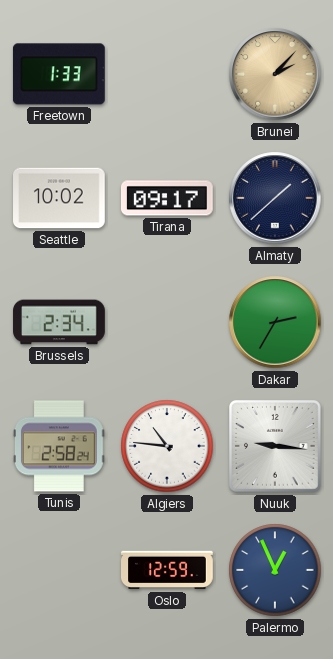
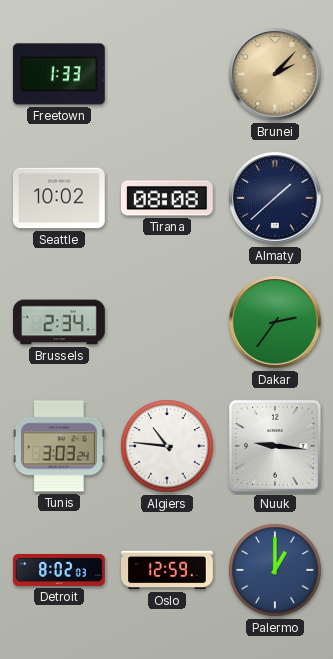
Tirana: 09:17 -> 08:08
Dakar: 2:35 -> 2:36
Tunis: 2:58 -> 3:03
Detroit: none -> 8:02
Palermo: 12:56 -> 1:00
